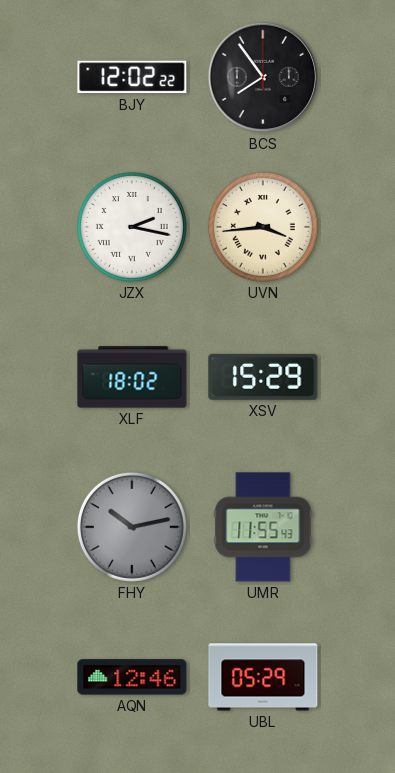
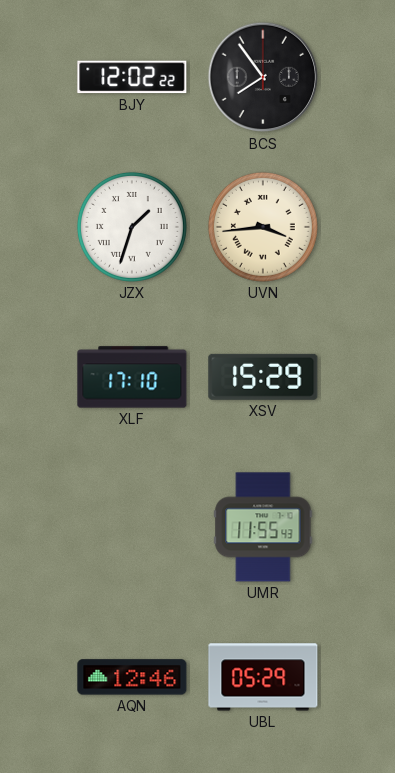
JZX: 2:17 -> 1:33
XLF: 18:02 -> 17:10
FHY: 10:13 -> none
